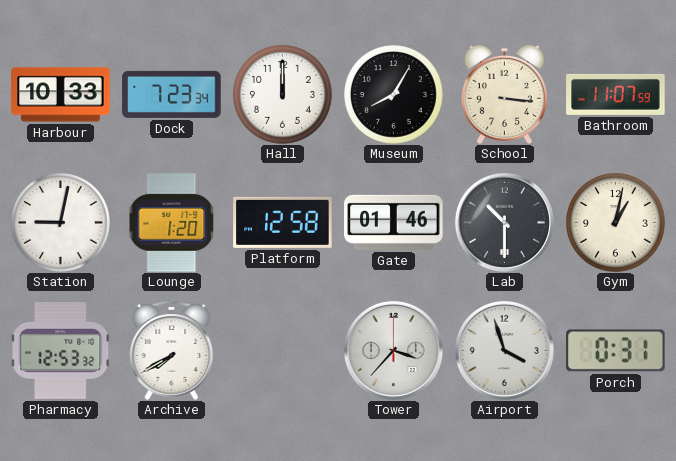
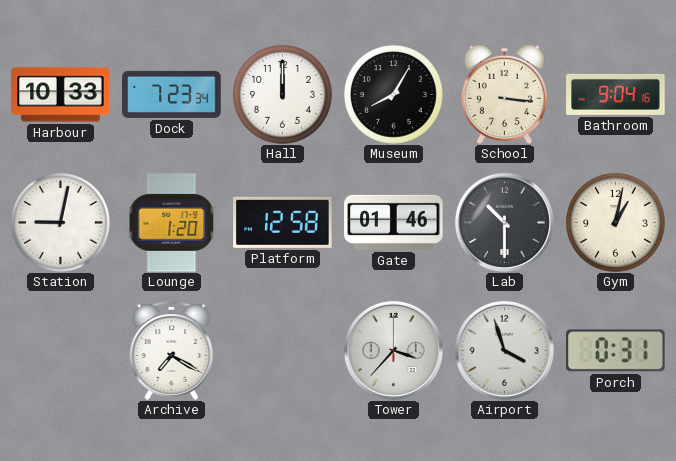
Bathroom: 11:07 -> 9:04
Pharmacy: 12:53 -> none
Archive: 7:40 -> 7:20
